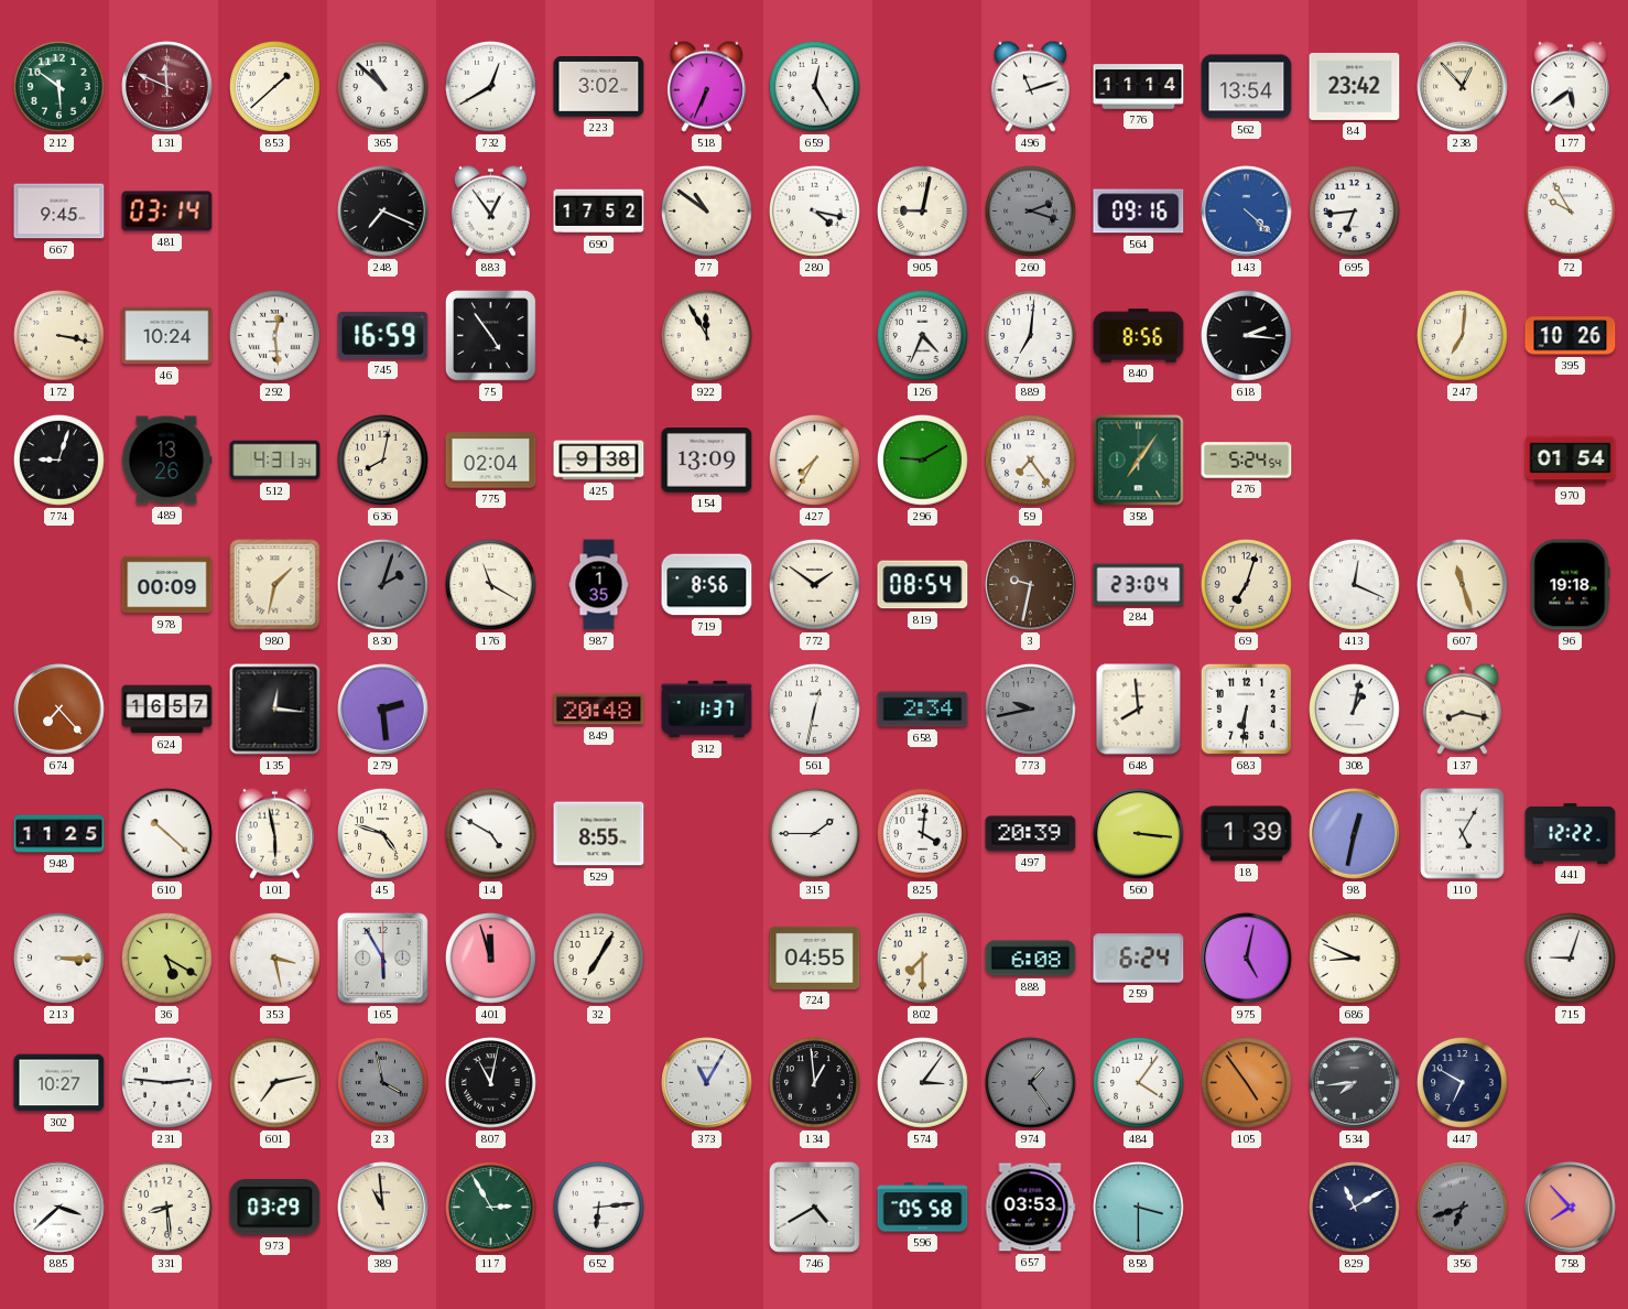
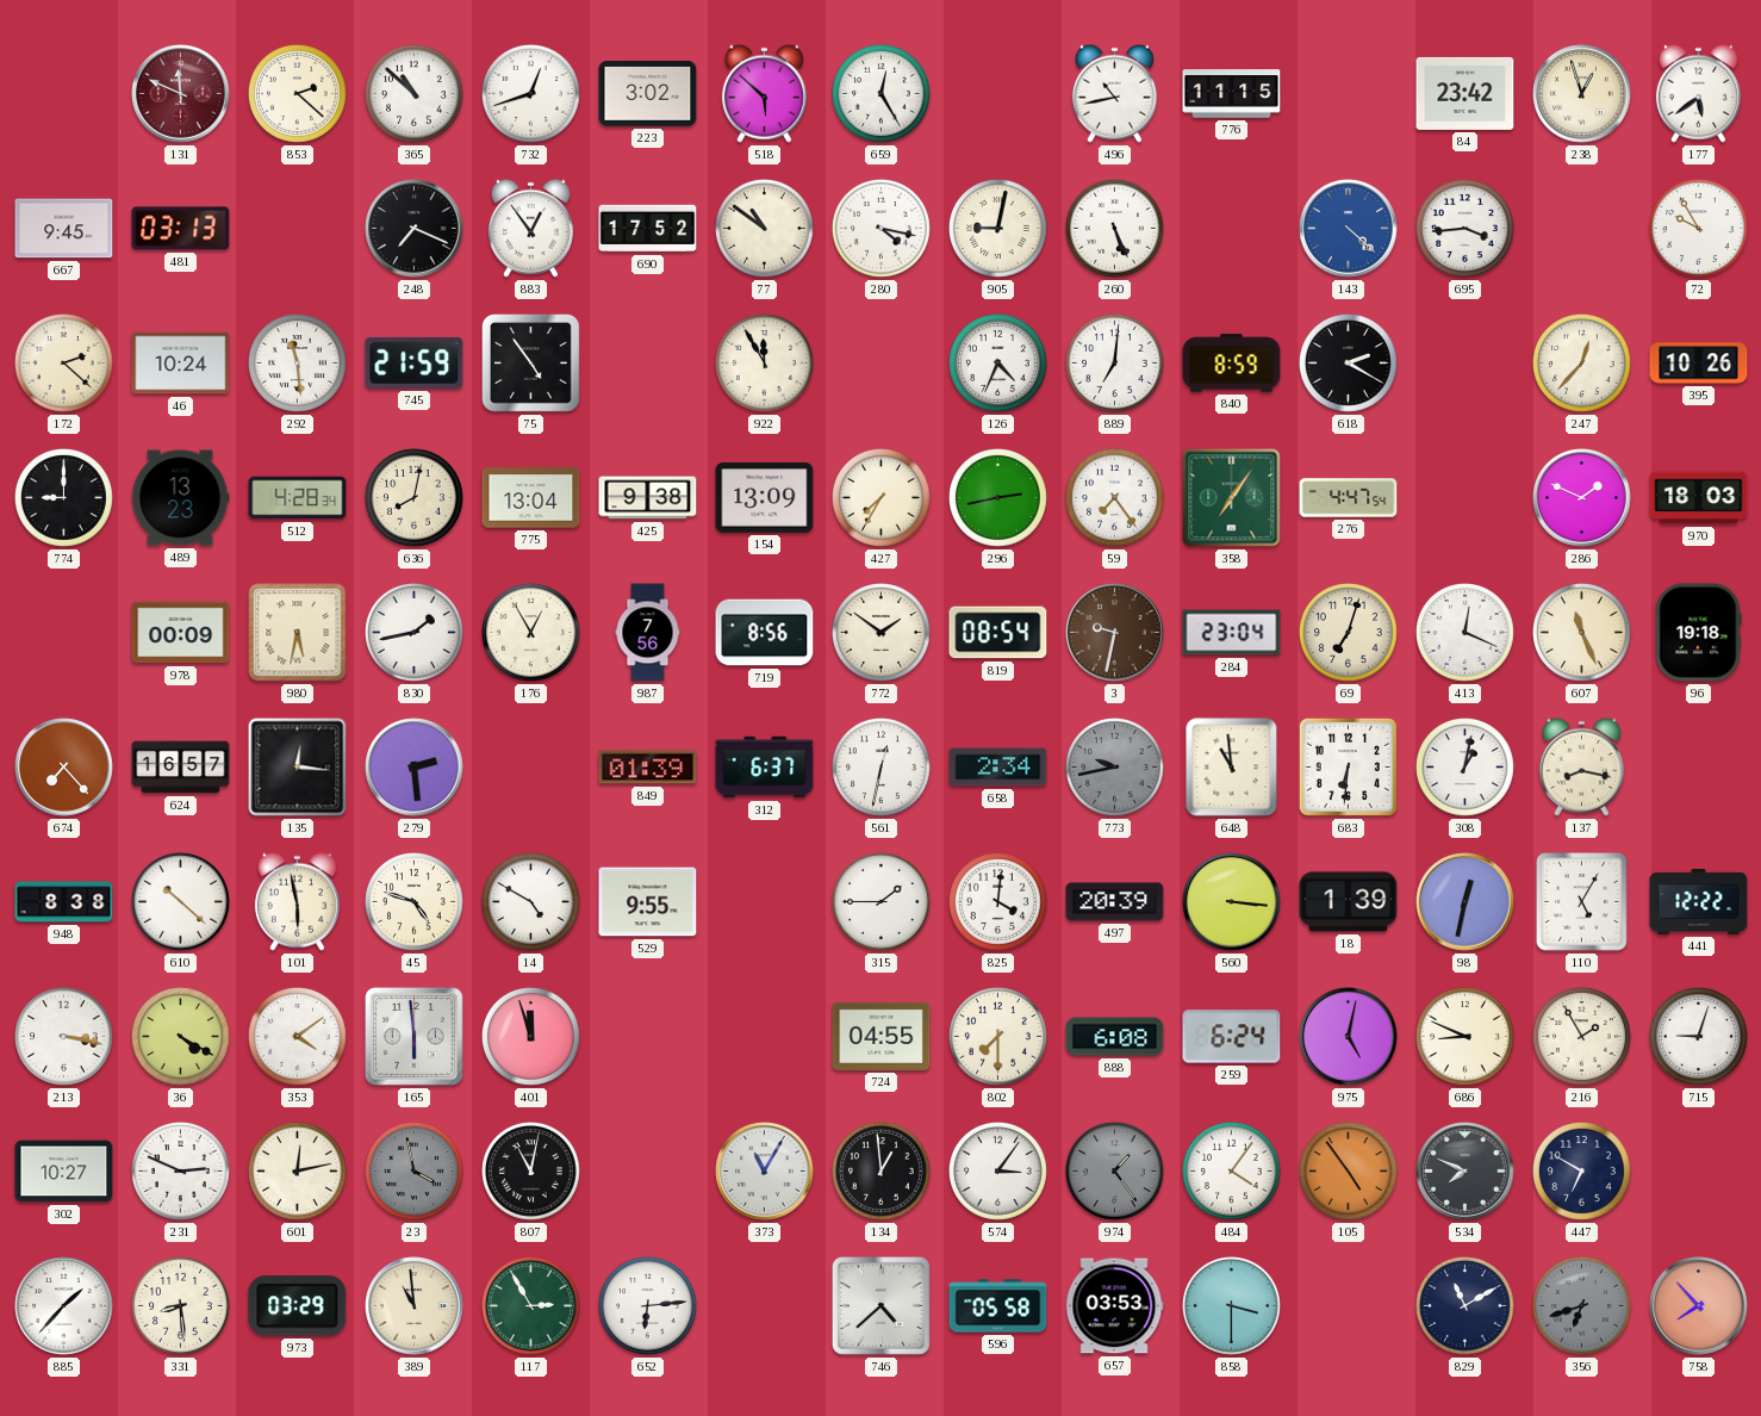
212: 5:51 -> none
853: 1:38 -> 2:22
732: 12:40 -> 12:42
518: 6:34 -> 5:52
496: 11:12 -> 10:43
776: 11:14 -> 11:15
562: 13:54 -> none
238: 12:53 -> 12:57
481: 03:14 -> 03:13
260: 2:18 -> 5:26
260 dial: grey -> white
564: 09:16 -> none
695: 6:44 -> 3:44
172: 3:17 -> 2:22
292: 12:29 -> 11:29
745: 16:59 -> 21:59
840: 8:56 -> 8:59
618: 2:16 -> 2:20
247: 7:01 -> 12:37
774: 9:03 -> 9:00
489: 13:26 -> 13:23
512: 4:31 -> 4:28
775: 02:04 -> 13:04
296: 9:10 -> 2:43
276: 5:24 -> 4:47
286: none -> 1:49
970: 01:54 -> 18:03
980: 1:32 -> 5:32
830: 2:03 -> 1:43
830 dial: grey -> white
176: 11:20 -> 12:55
987: 1:35 -> 7:56
607: 11:27 -> 11:26
849: 20:48 -> 01:39
312: 1:37 -> 6:37
648: 7:59 -> 10:59
948: 11:25 -> 8:38
529: 8:55 -> 9:55
213: 3:15 -> 3:17
36: 5:20 -> 4:20
353: 3:28 -> 4:09
165: 5:55 -> 5:59
32: 7:05 -> none
216: none -> 1:55
231: 2:46 -> 2:49
601: 7:13 -> 12:13
534: 7:44 -> 7:49
885: 3:38 -> 1:37
746: 4:40 -> 4:38
